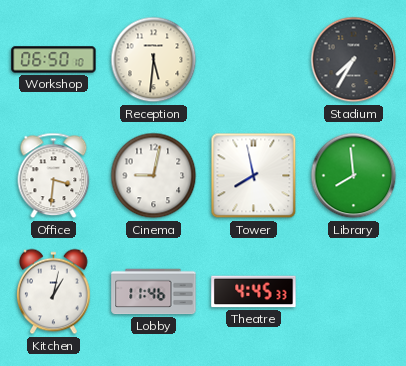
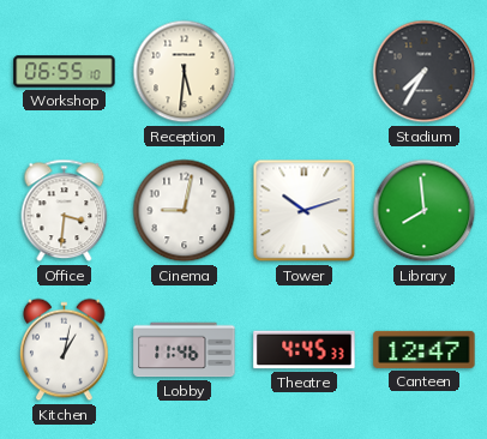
Workshop: 06:50 -> 06:55
Tower: 7:58 -> 10:12
Canteen: none -> 12:47
